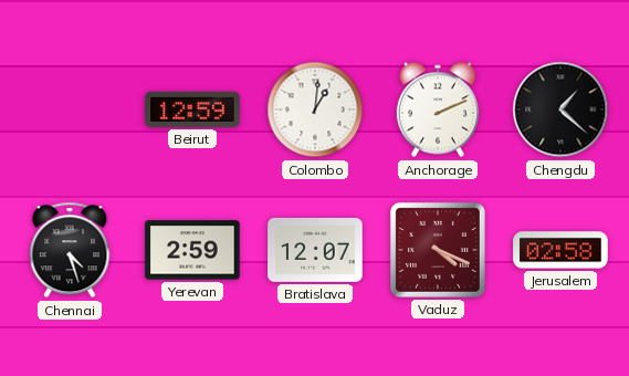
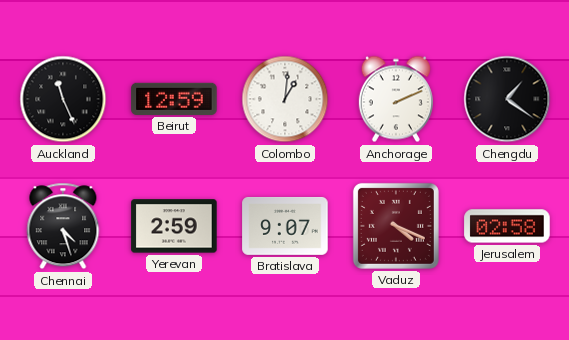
Auckland: none -> 11:26
Chengdu: 1:22 -> 1:21
Bratislava: 12:07 -> 9:07
